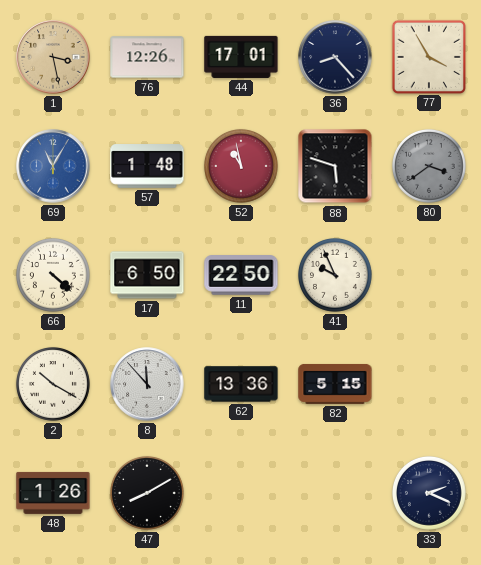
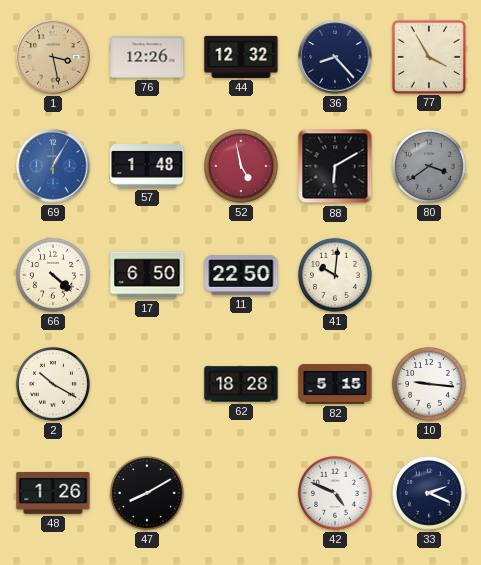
44: 17:01 -> 12:32
69: 11:05 -> 1:05
52: 10:58 -> 4:58
88: 5:48 -> 6:10
41: 9:56 -> 10:01
8: 11:53 -> none
62: 13:36 -> 18:28
10: none -> 9:16
42: none -> 4:49
